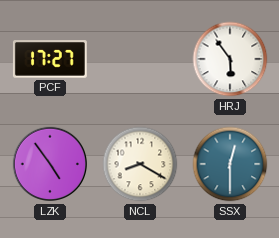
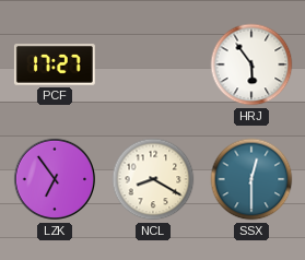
LZK: 4:54 -> 6:54
